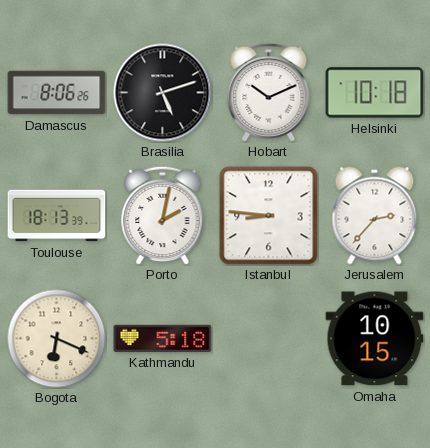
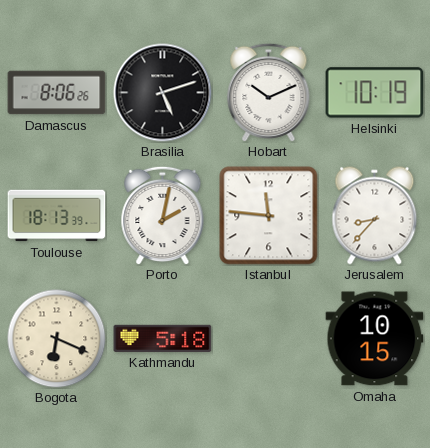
Helsinki: 10:18 -> 10:19
Istanbul: 8:46 -> 11:46
Jerusalem: 2:37 -> 8:37
